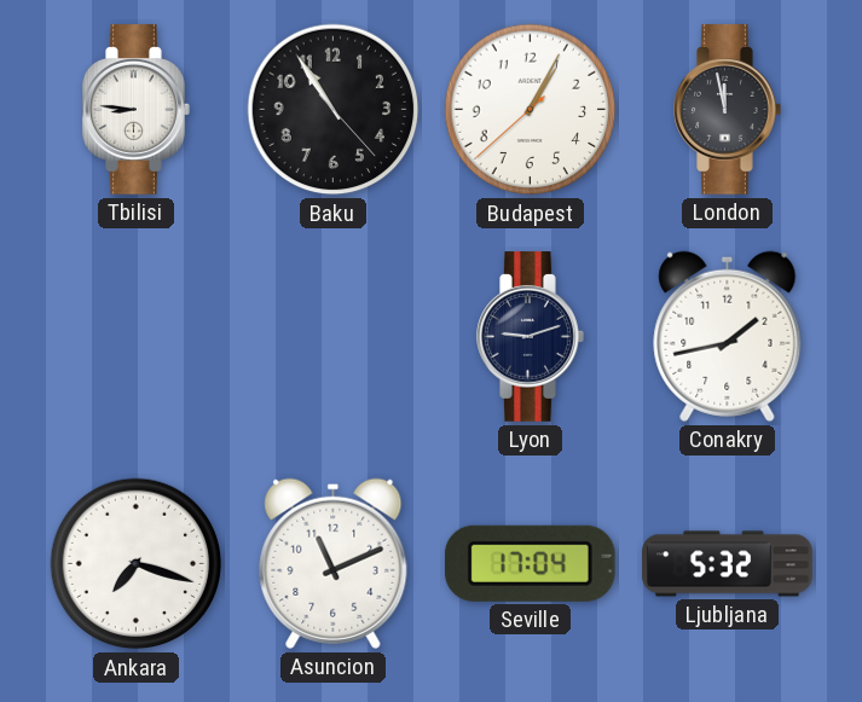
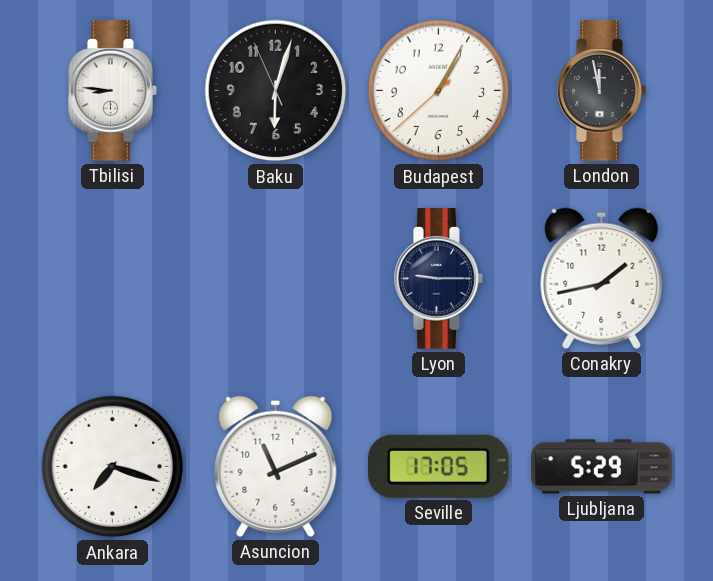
Baku: 10:54 -> 6:02
Lyon: 9:12 -> 9:15
Seville: 17:04 -> 17:05
Ljubljana: 5:32 -> 5:29
